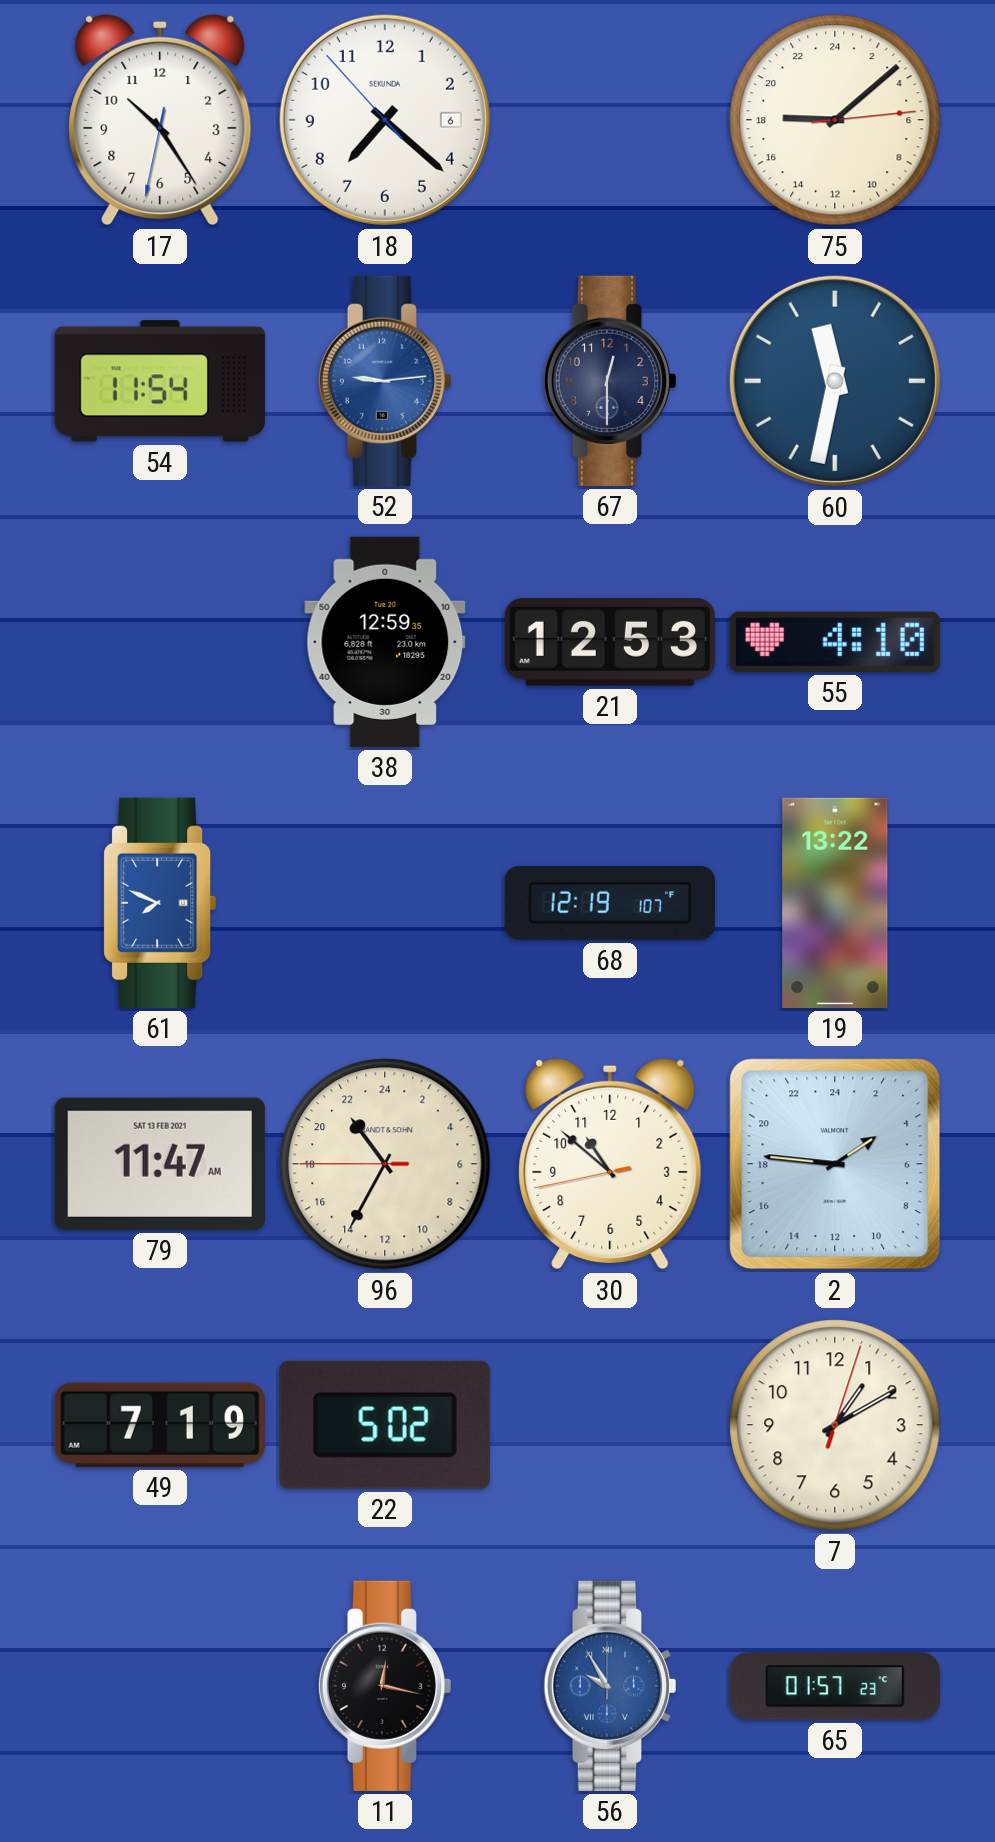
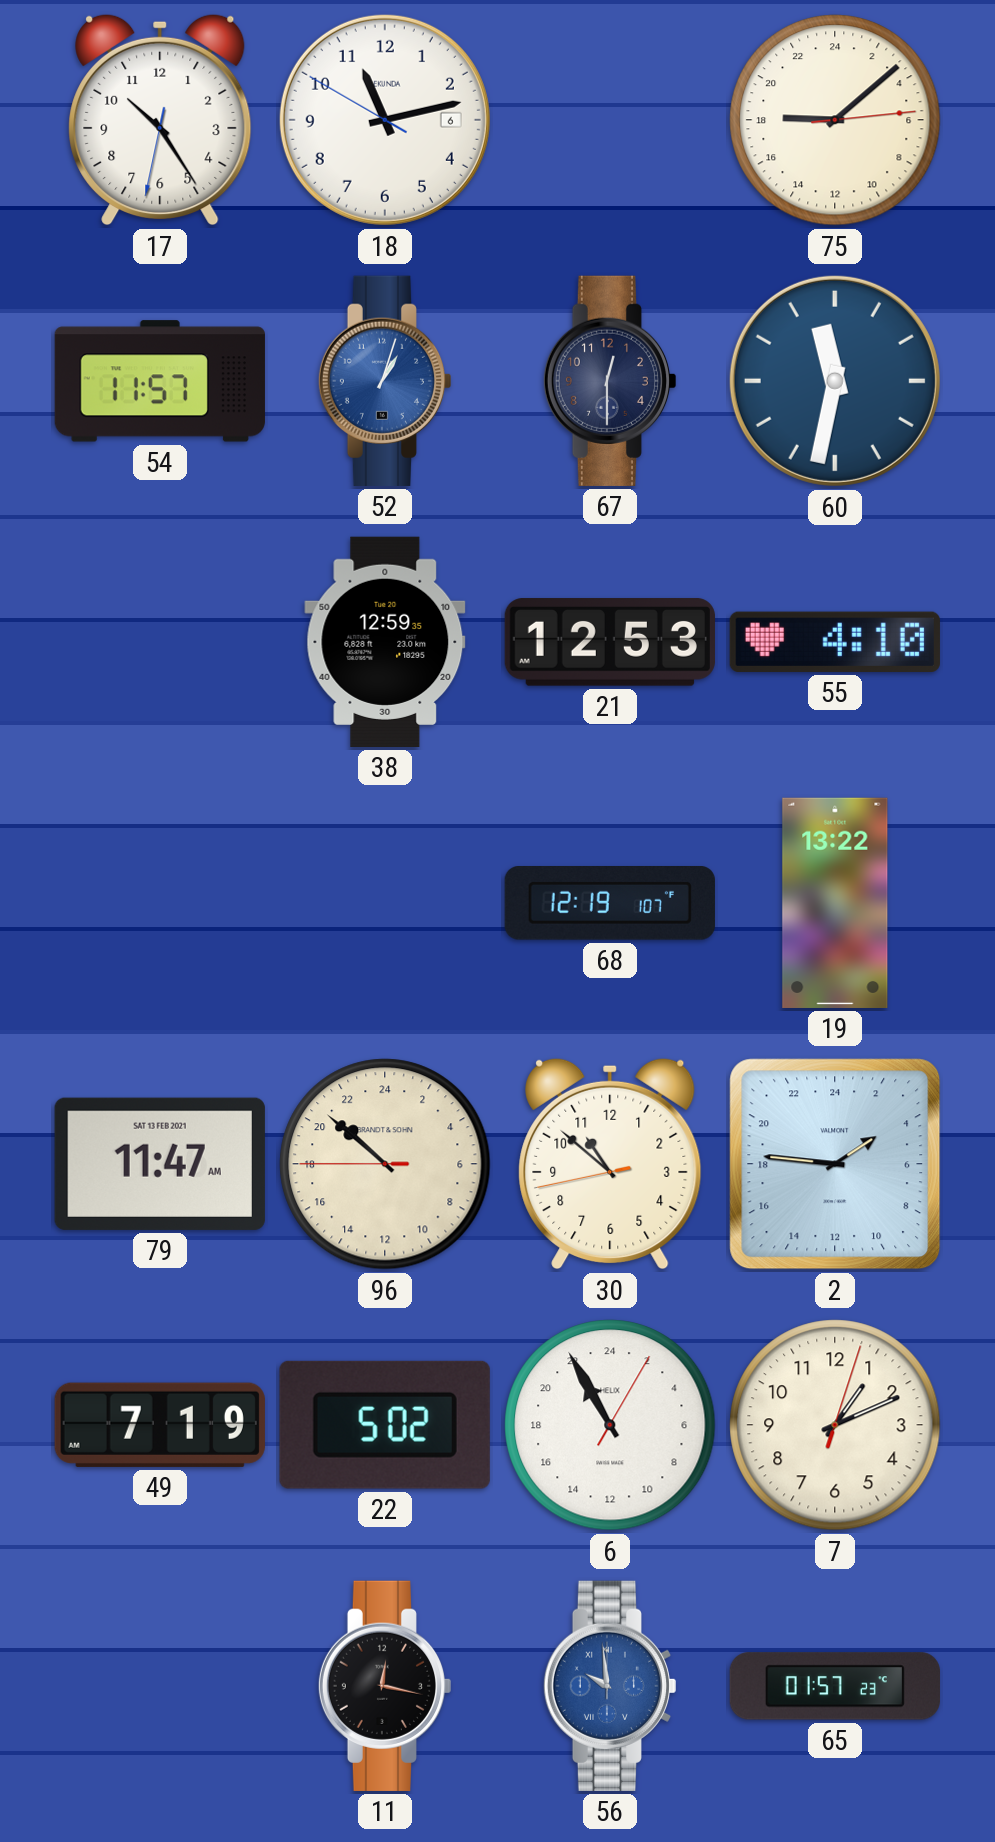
18: 7:21 -> 11:12
54: 11:54 -> 11:57
52: 9:14 -> 1:03
61: 7:49 -> none
96: 21:34 -> 20:51
6: none -> 21:55
7: 1:10 -> 1:11
56: 9:55 -> 9:59
